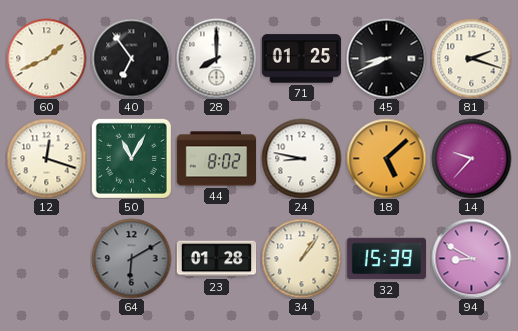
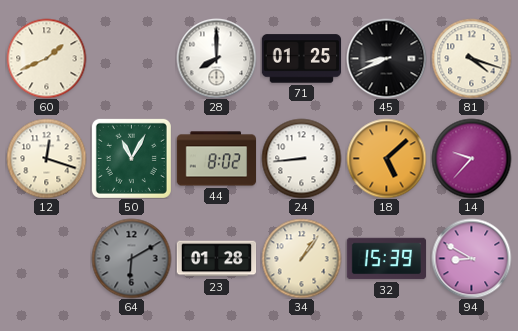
40: 6:54 -> none
81: 2:18 -> 4:18
24: 8:47 -> 8:44
